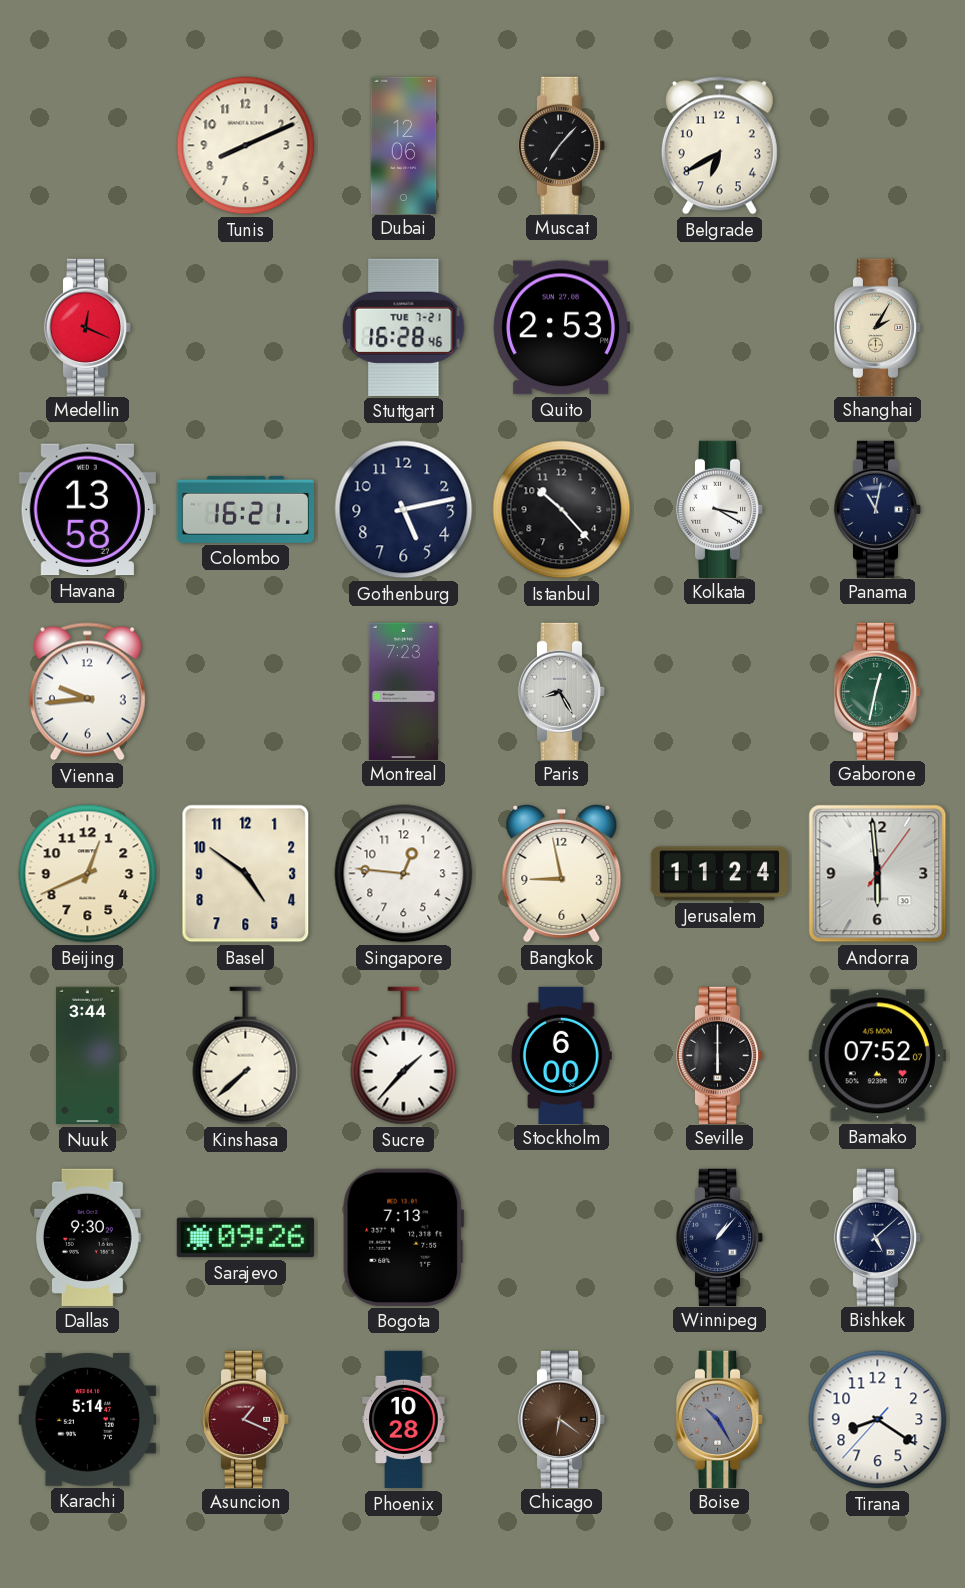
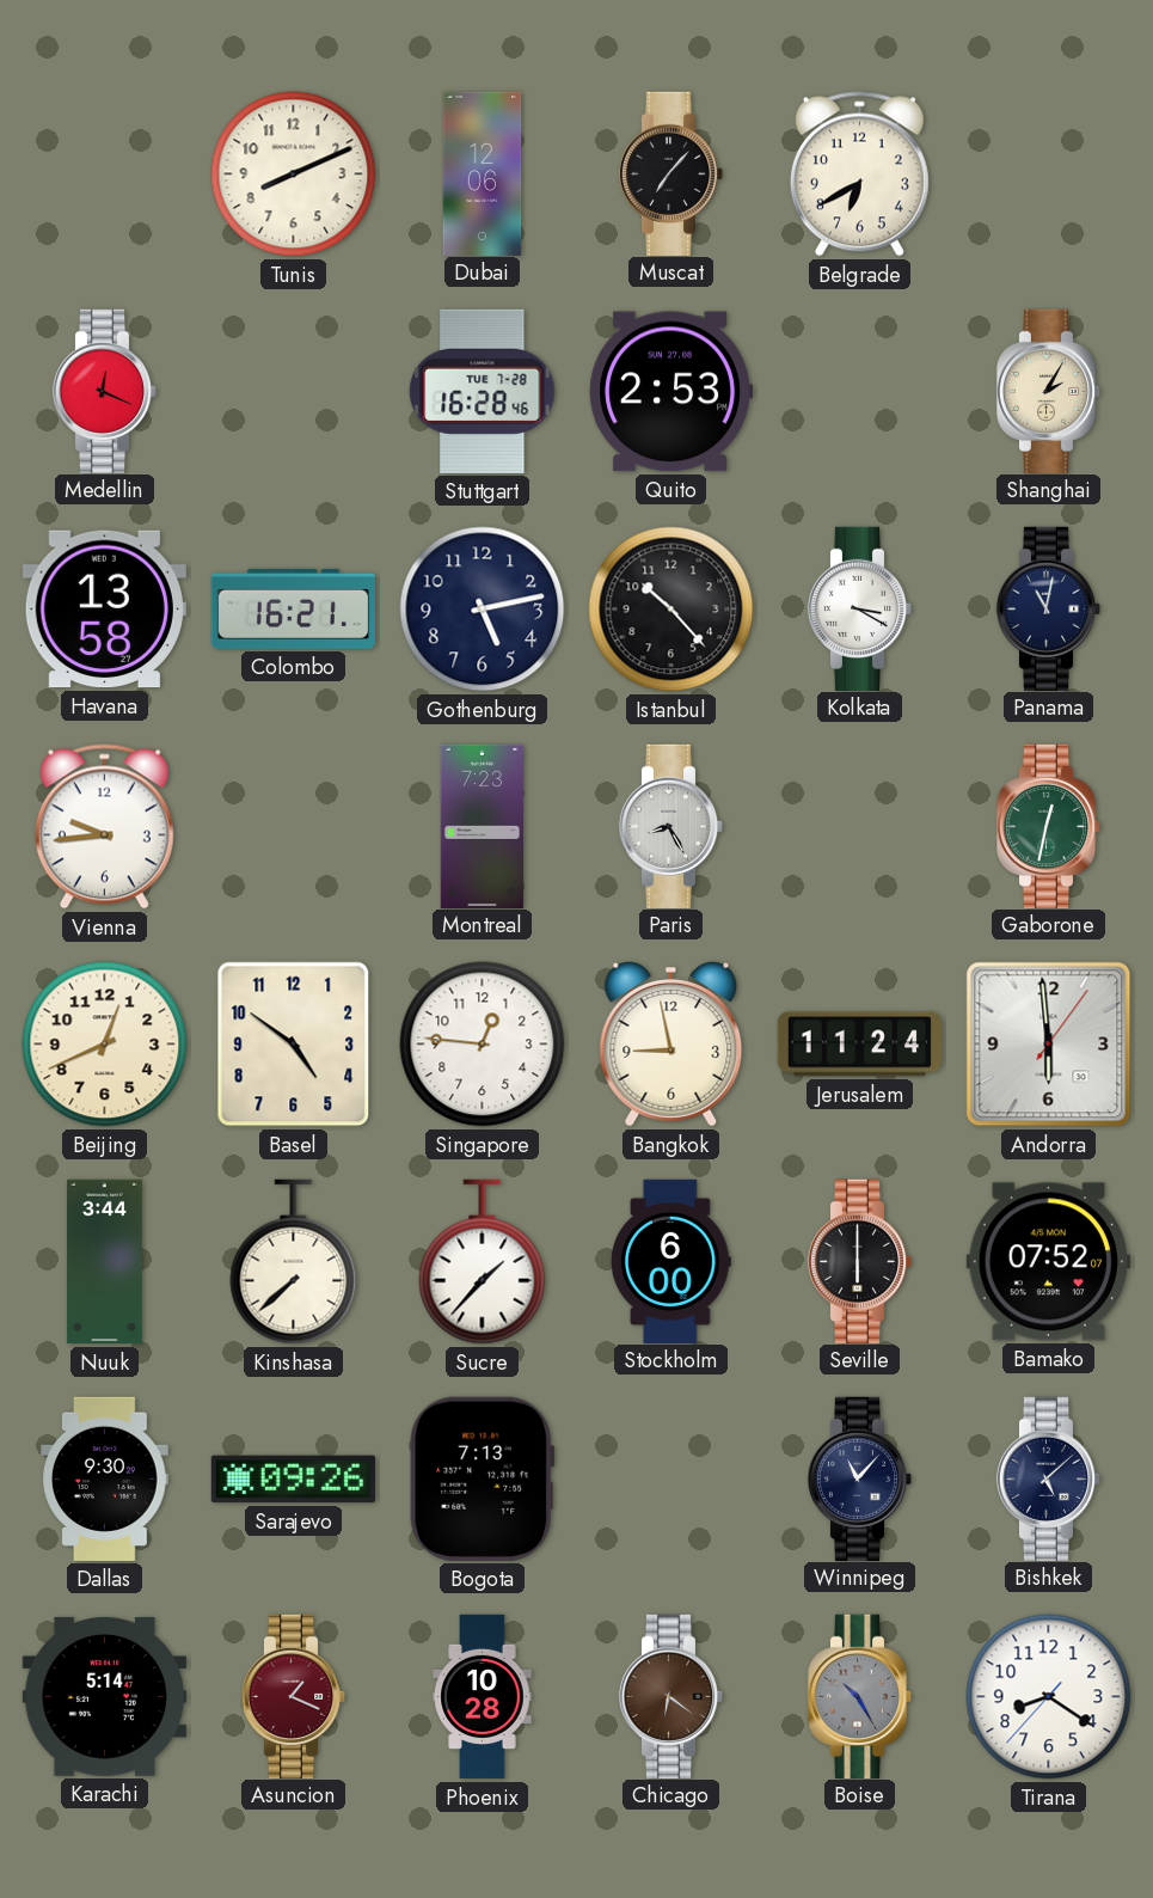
Stuttgart date: TUE 7-21 -> TUE 7-28
Winnipeg: 1:07 -> 11:07
